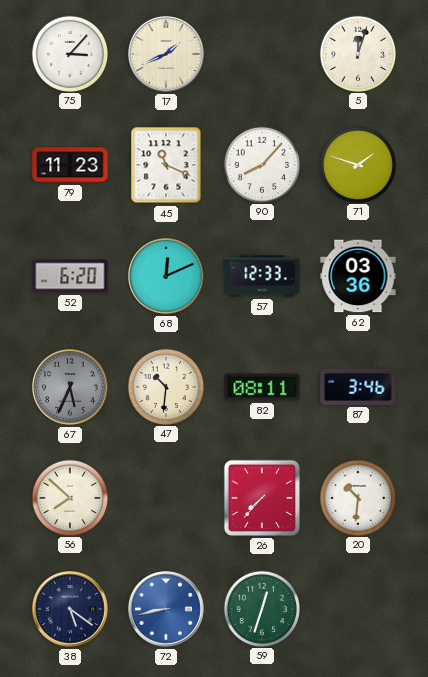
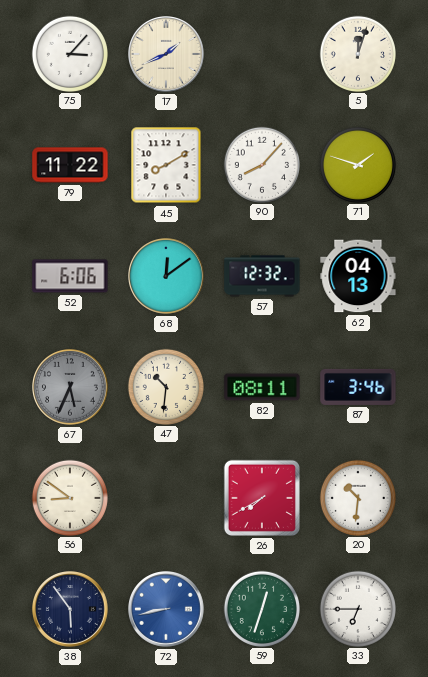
79: 11:23 -> 11:22
45: 11:19 -> 8:10
52: 6:20 -> 6:06
68: 12:11 -> 12:09
57: 12:33 -> 12:32
62: 03:36 -> 04:13
56: 7:52 -> 8:51
26: 7:37 -> 7:40
38: 5:21 -> 5:54
33: none -> 6:45
